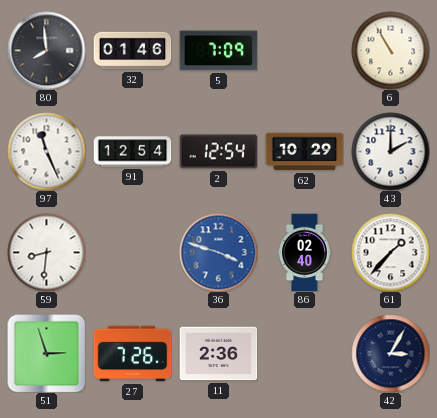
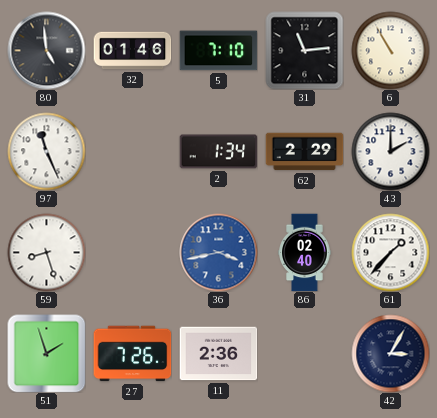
80: 7:59 -> 4:59
5: 7:09 -> 7:10
31: none -> 11:14
91: 12:54 -> none
2: 12:54 -> 1:34
62: 10:29 -> 2:29
59: 8:31 -> 8:27
36: 3:48 -> 3:43
51: 2:57 -> 1:57
